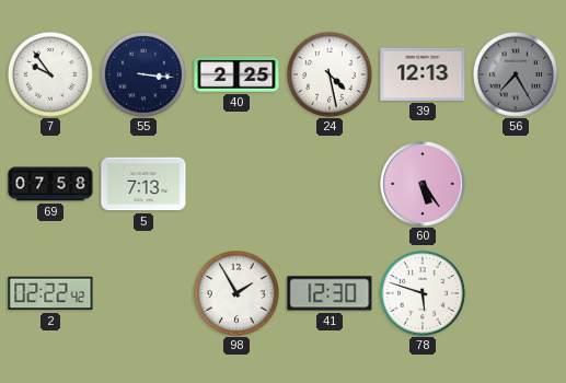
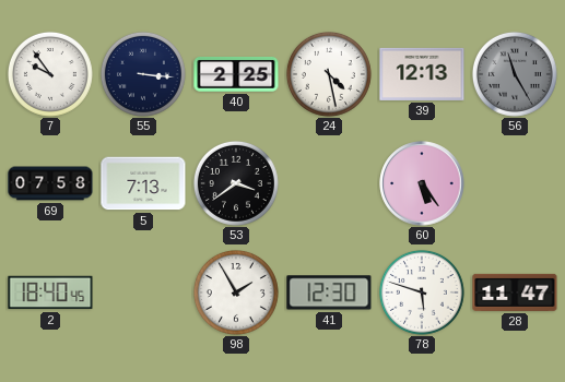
56: 7:25 -> 11:25
53: none -> 3:39
2: 02:22 -> 18:40
28: none -> 11:47
